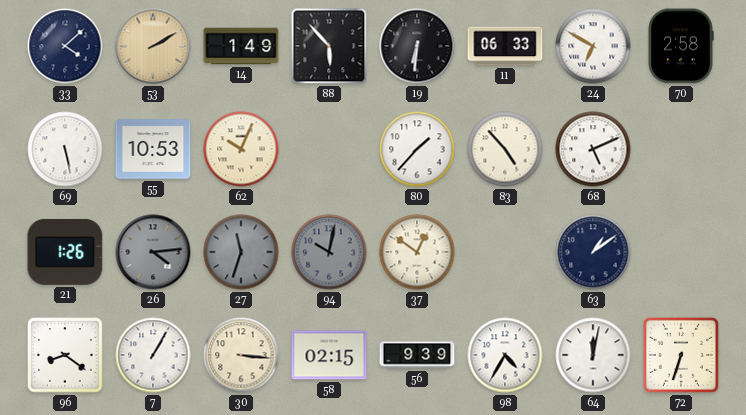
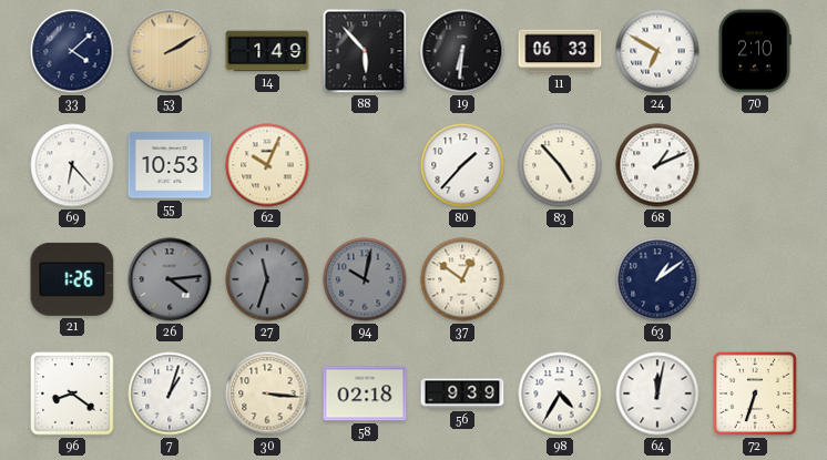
70: 2:58 -> 2:10
69: 5:28 -> 6:23
68: 5:11 -> 1:11
7: 1:05 -> 1:03
58: 02:15 -> 02:18
